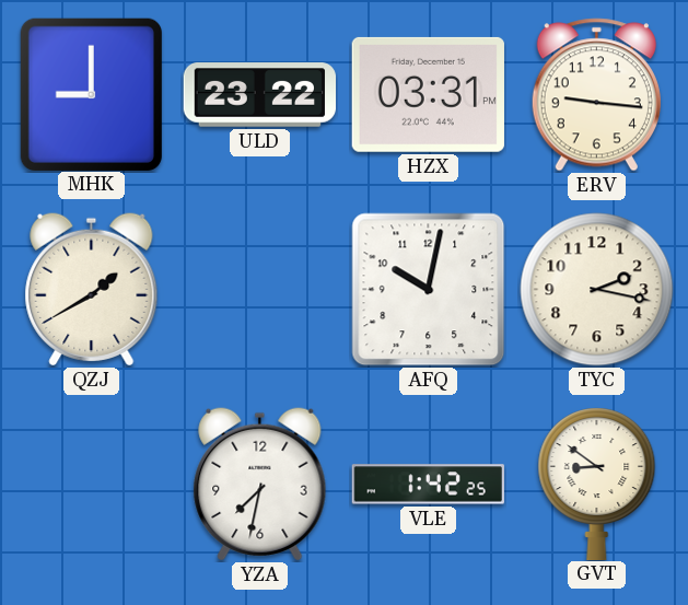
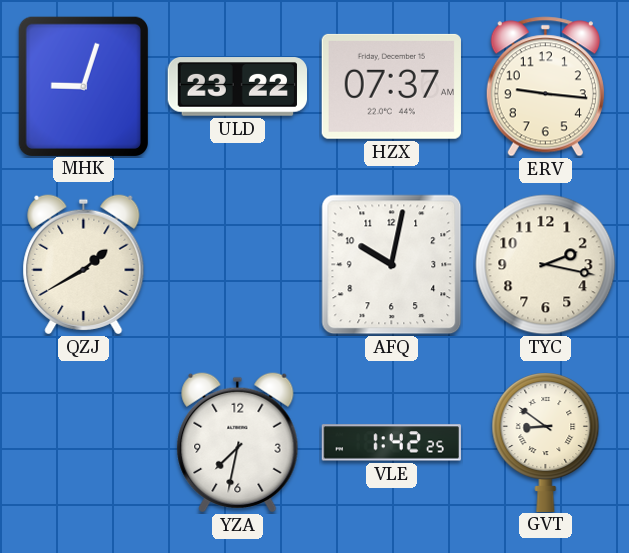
MHK: 9:00 -> 9:03
HZX: 03:31 -> 07:37
